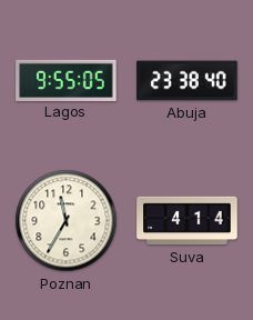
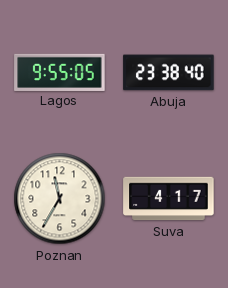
Suva: 4:14 -> 4:17
